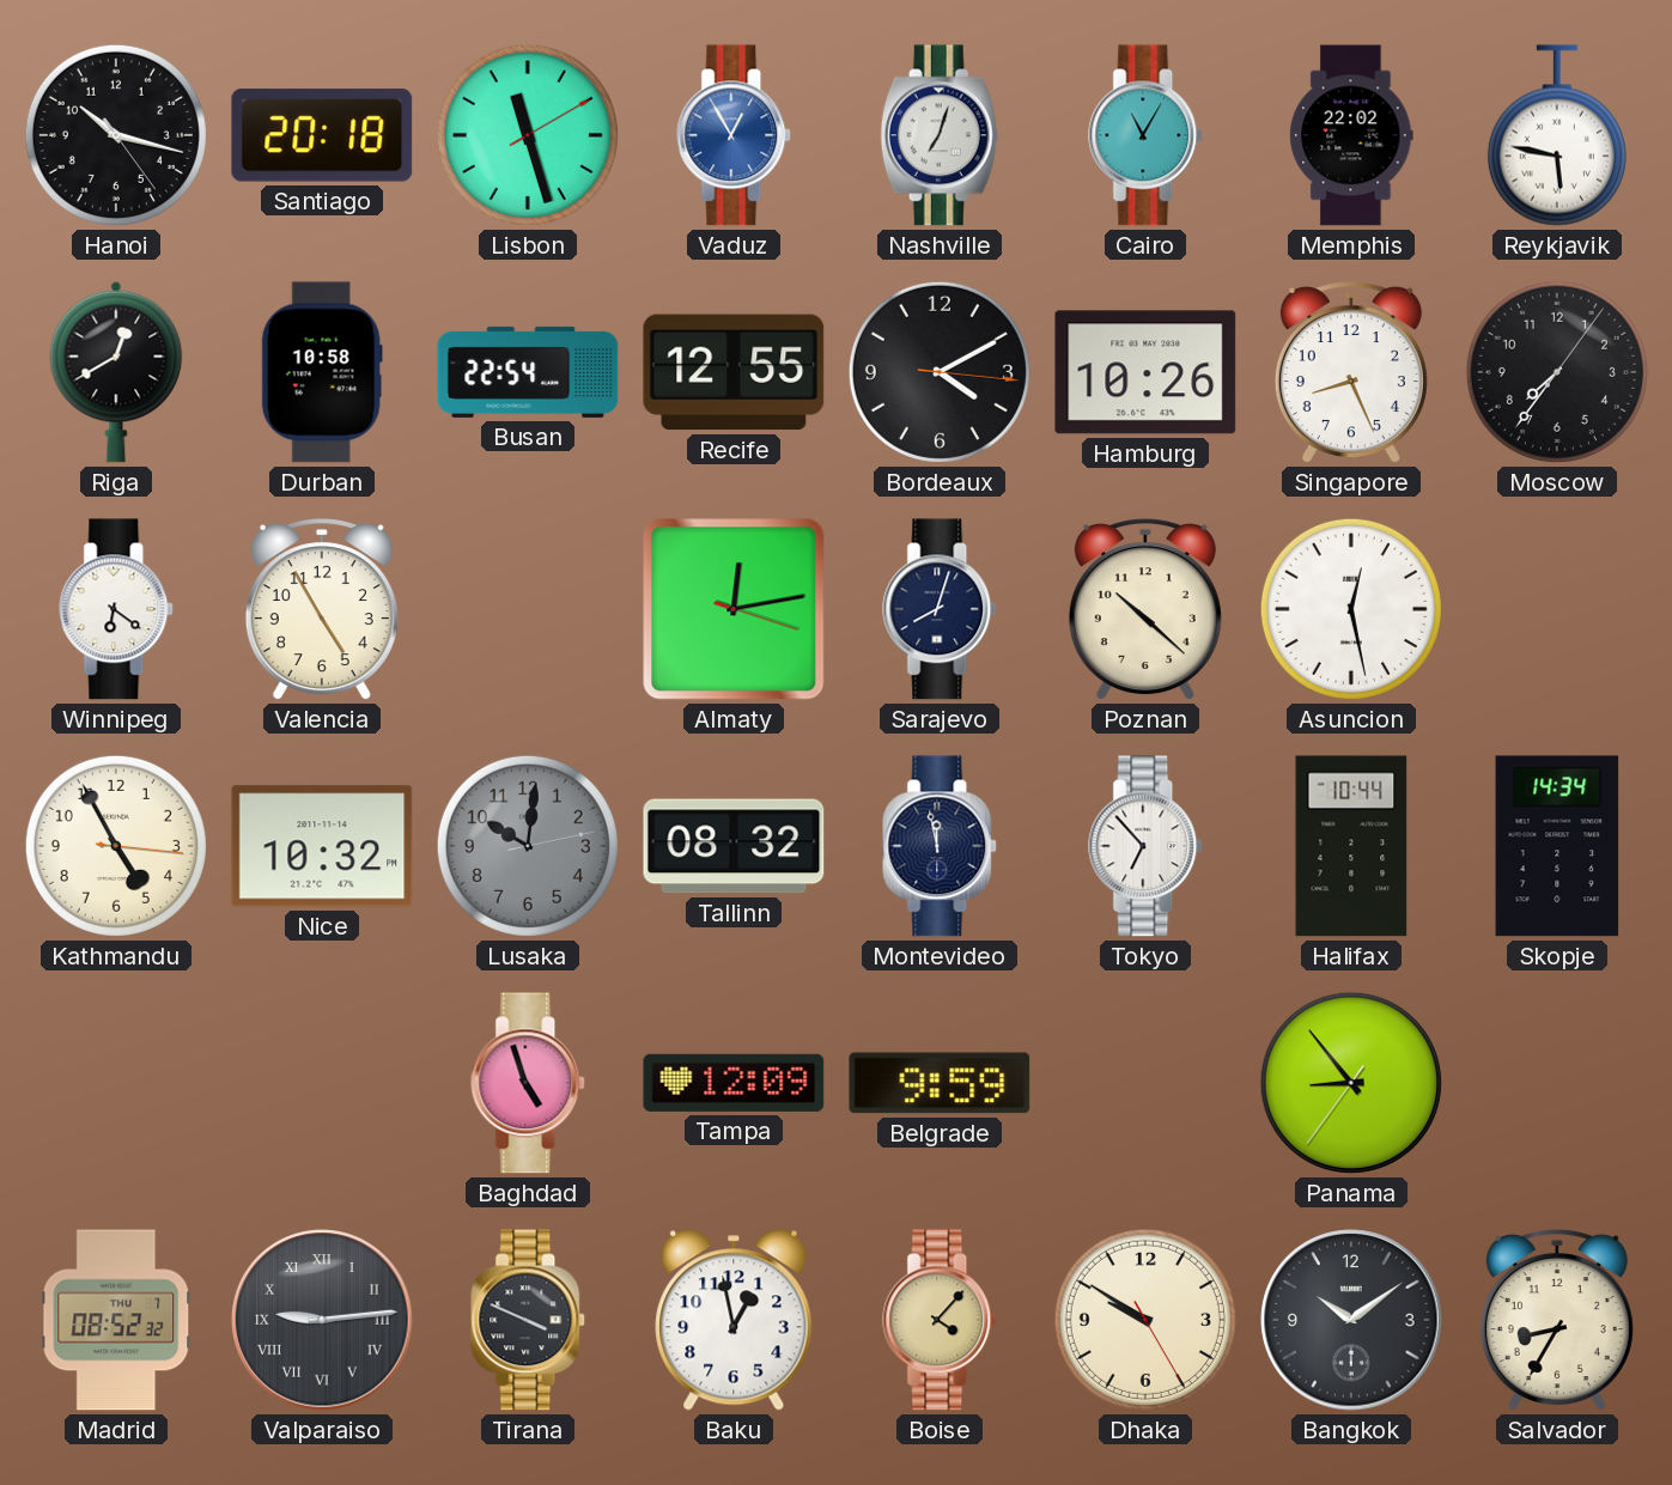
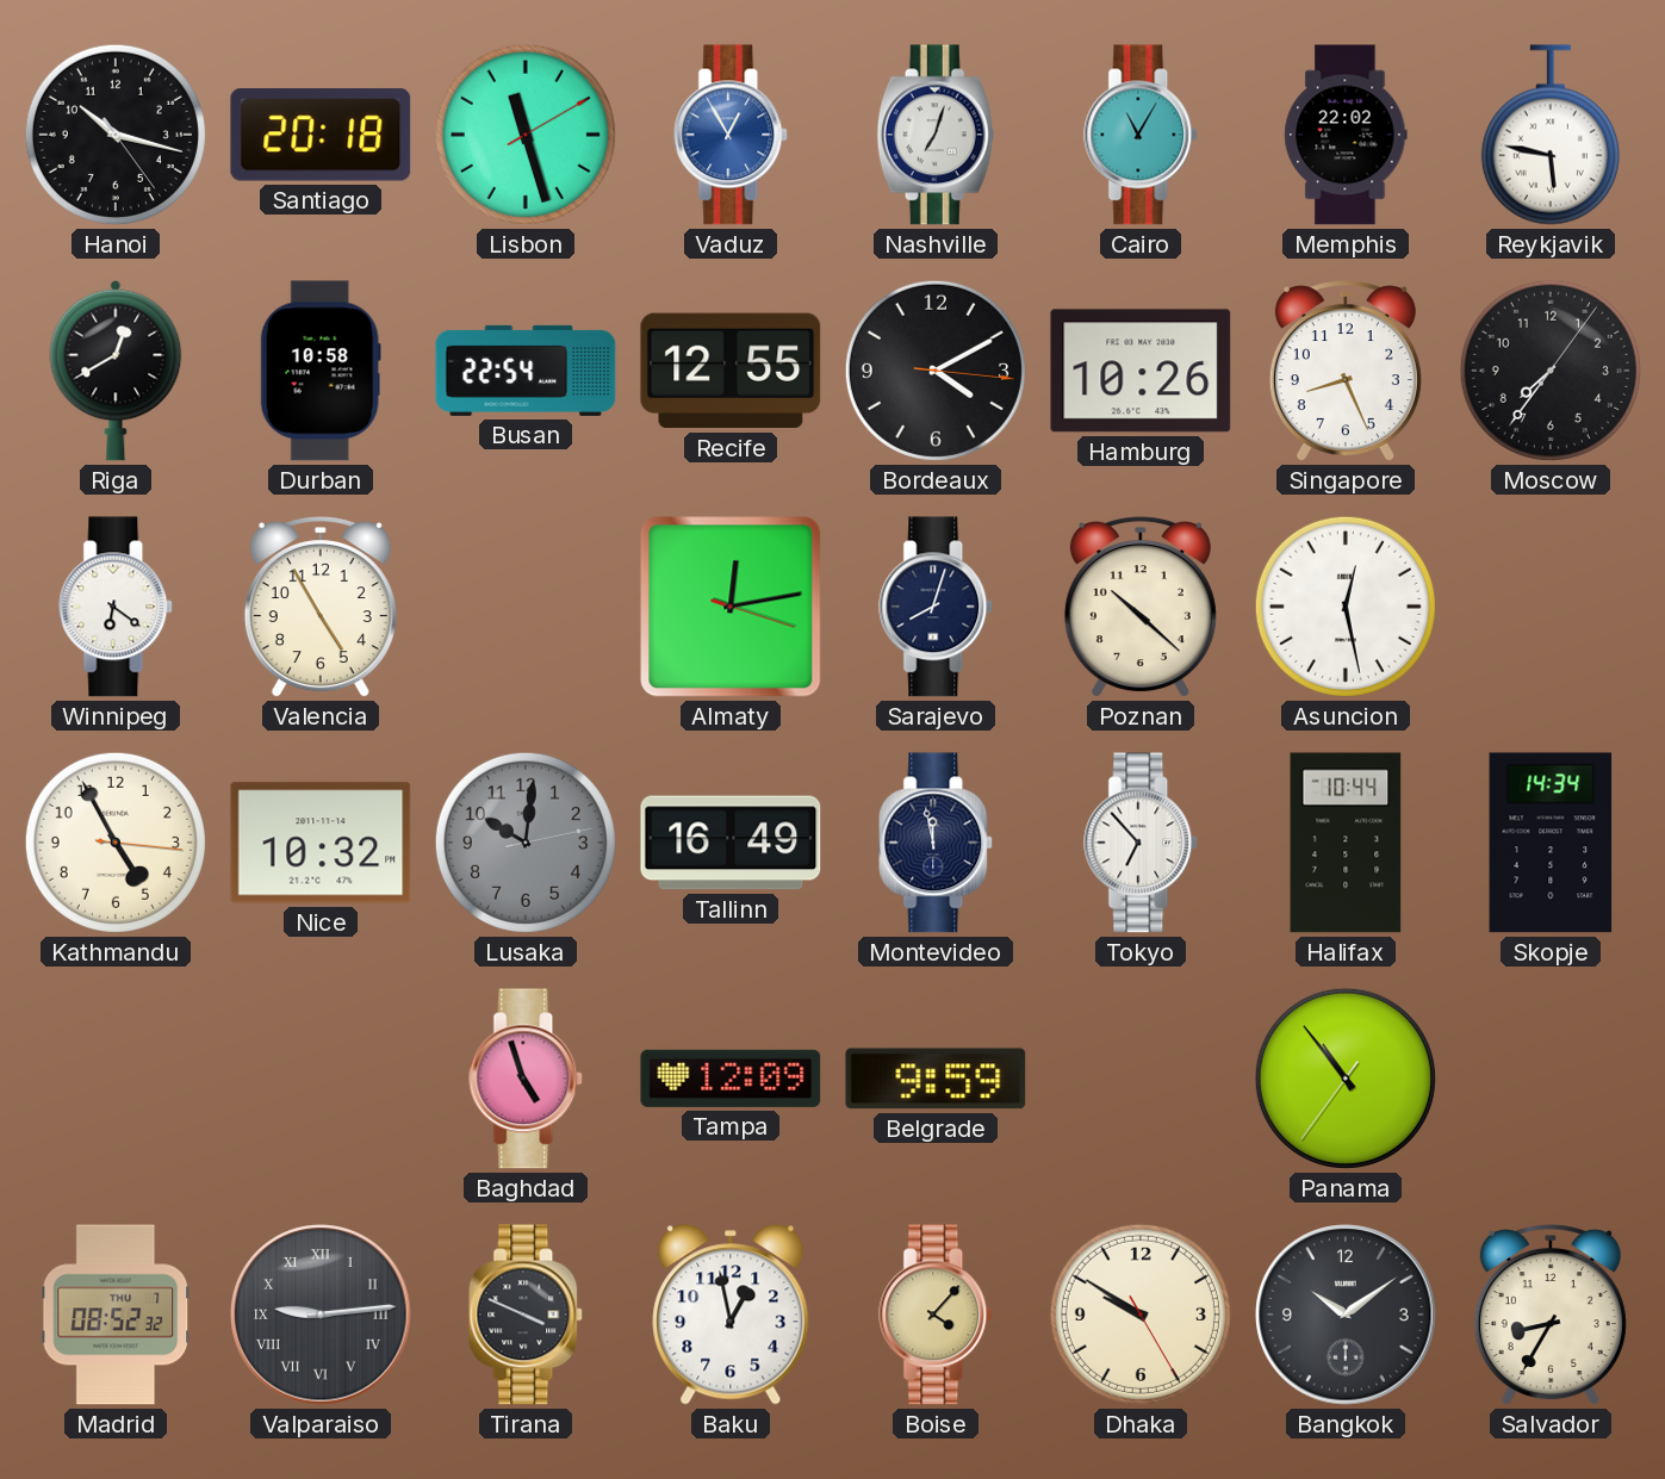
Tallinn: 08:32 -> 16:49
Panama: 8:53 -> 10:53
